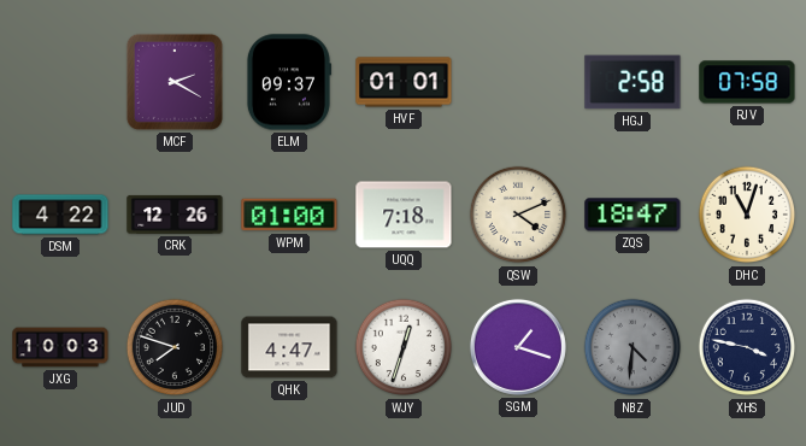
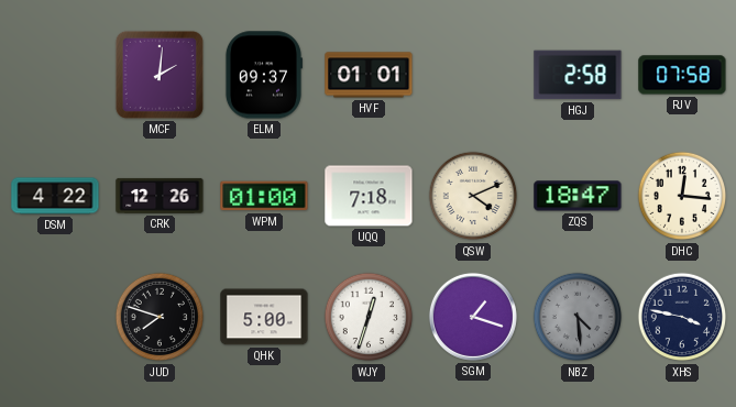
MCF: 2:20 -> 2:01
DHC: 11:03 -> 12:16
JXG: 10:03 -> none
QHK: 4:47 -> 5:00
NBZ: 4:31 -> 4:29
